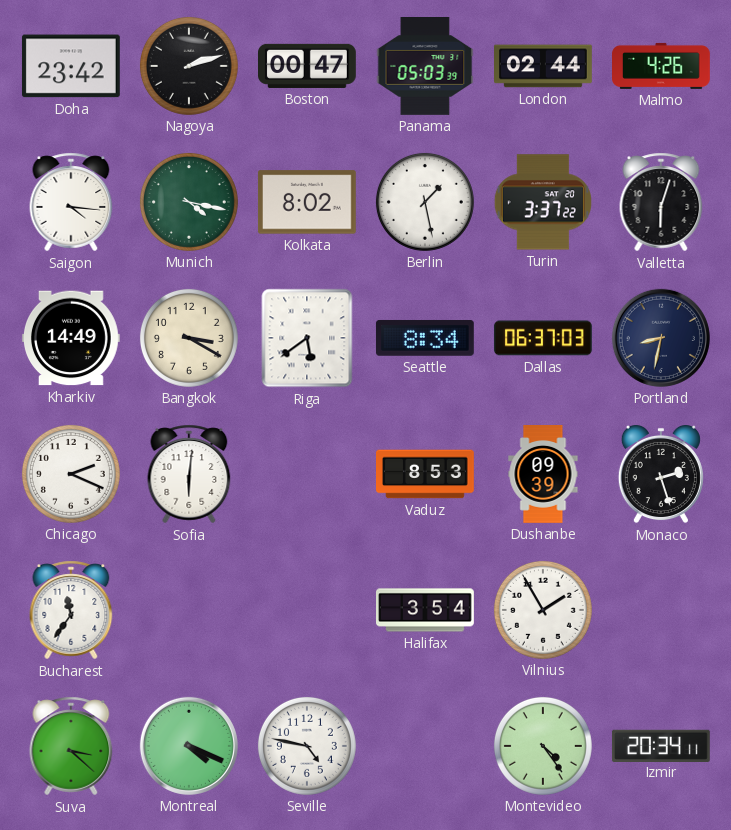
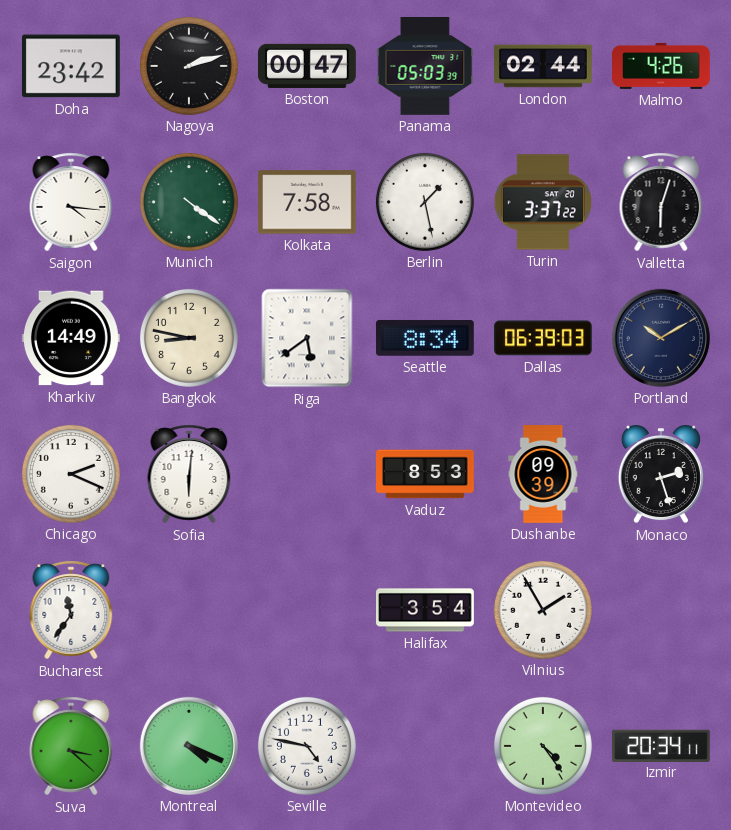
Munich: 4:17 -> 4:21
Kolkata: 8:02 -> 7:58
Bangkok: 3:20 -> 8:47
Dallas: 06:37 -> 06:39
Portland: 8:32 -> 10:10
